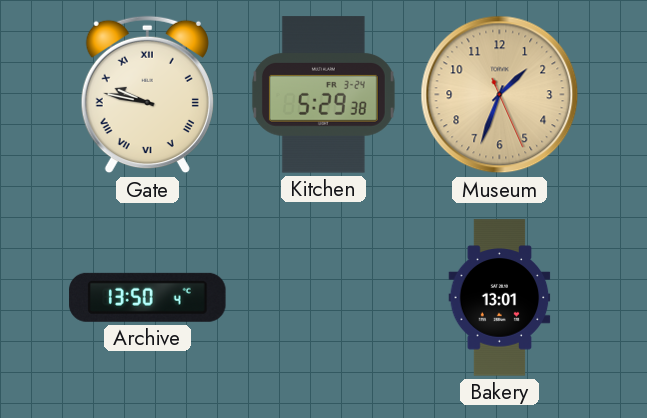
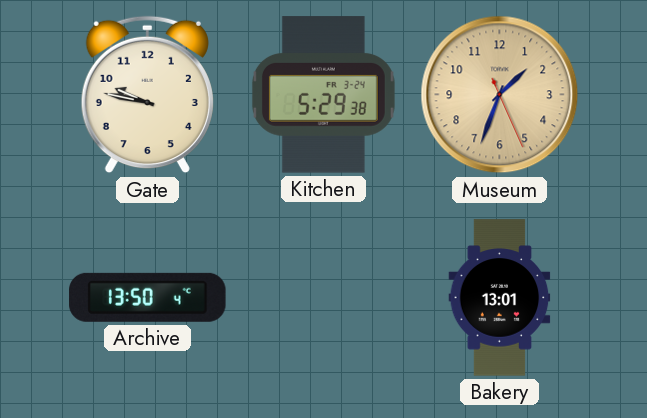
Gate numerals: Roman -> Arabic
